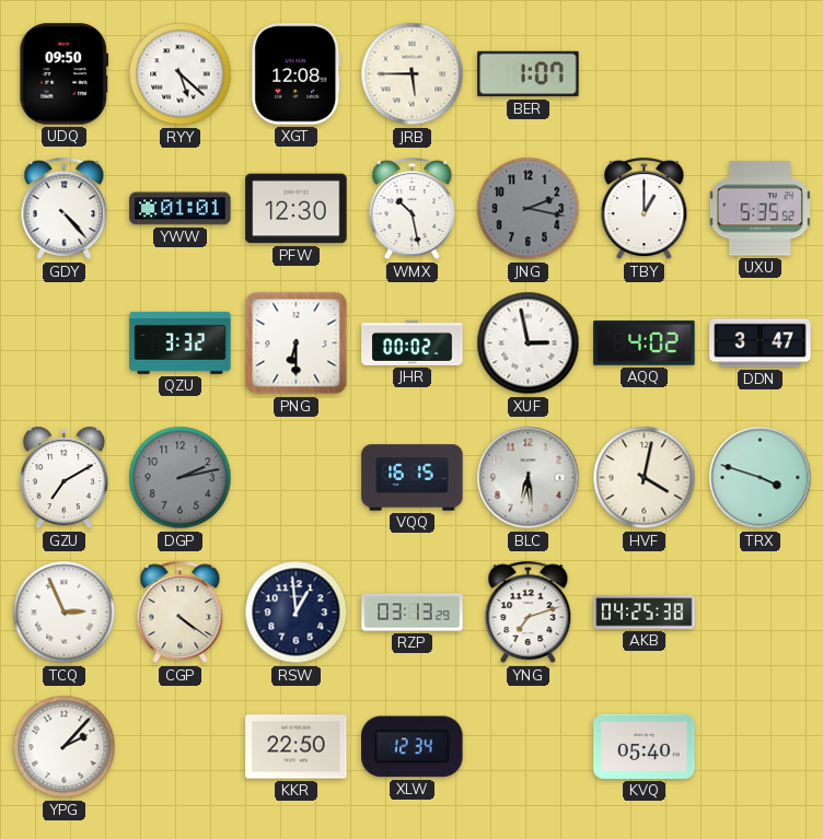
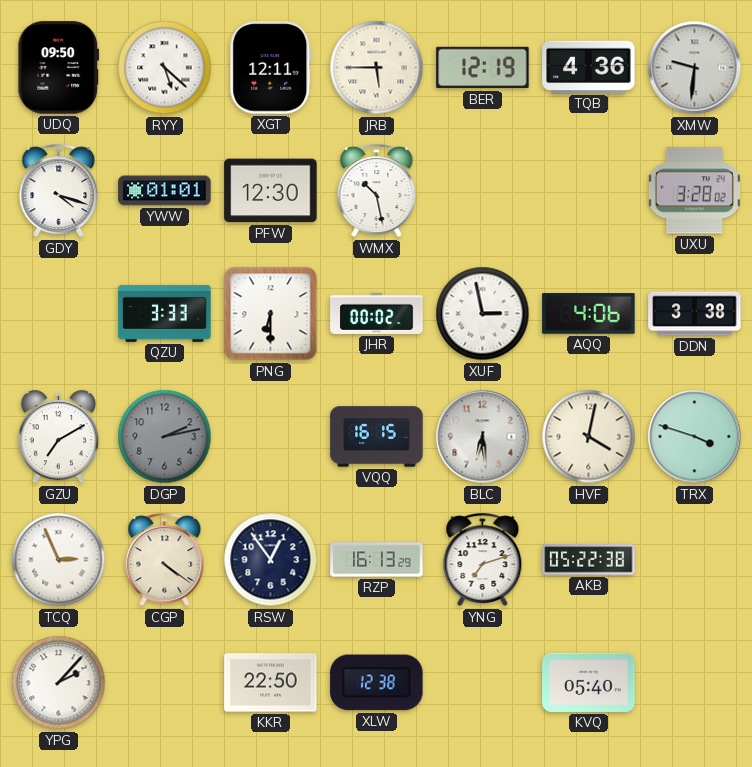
XGT: 12:08 -> 12:11
BER: 1:07 -> 12:19
TQB: none -> 4:36
XMW: none -> 9:31
GDY: 4:23 -> 4:18
JNG: 2:17 -> none
TBY: 1:00 -> none
UXU: 5:35 -> 3:28
QZU: 3:32 -> 3:33
AQQ: 4:02 -> 4:06
DDN: 3:47 -> 3:38
RSW: 12:59 -> 12:54
RZP: 03:13 -> 16:13
AKB: 04:25 -> 05:22
XLW: 12:34 -> 12:38
